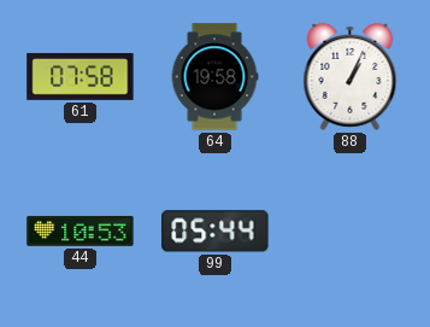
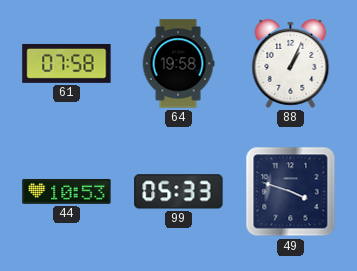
99: 05:44 -> 05:33
49: none -> 3:48
